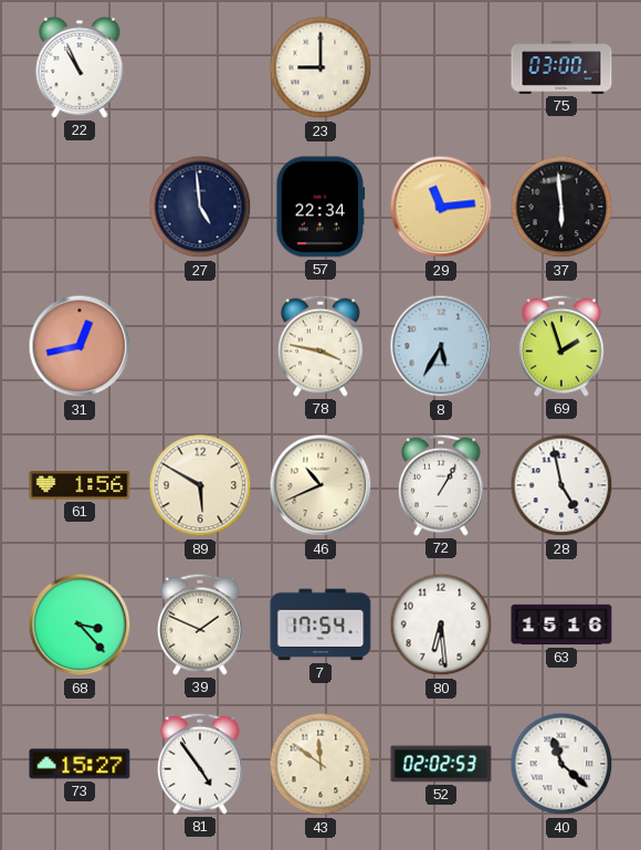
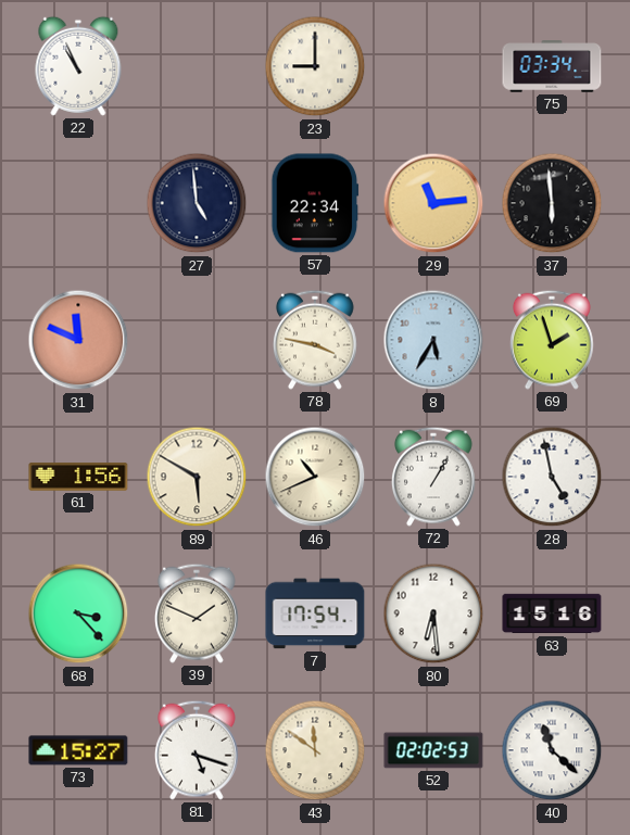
75: 03:00 -> 03:34
31: 12:43 -> 11:49
81: 4:54 -> 5:18
